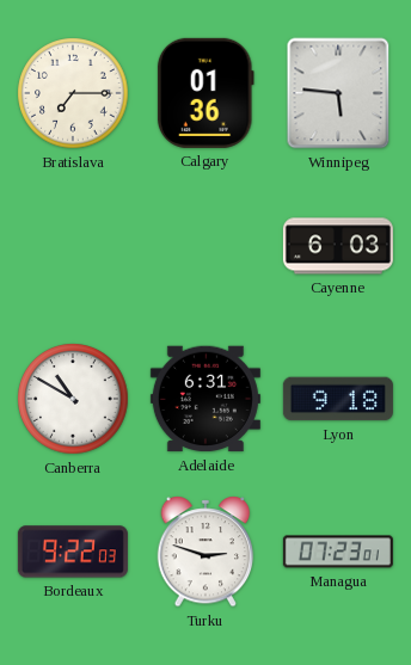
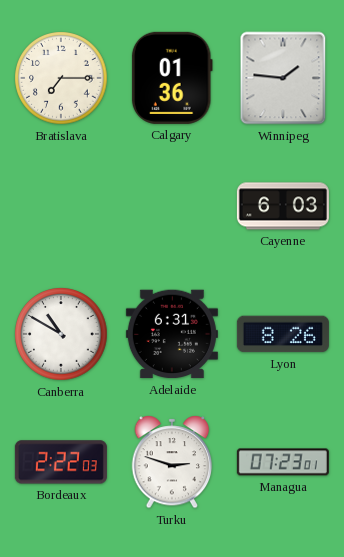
Winnipeg: 5:46 -> 1:46
Lyon: 9:18 -> 8:26
Bordeaux: 9:22 -> 2:22
